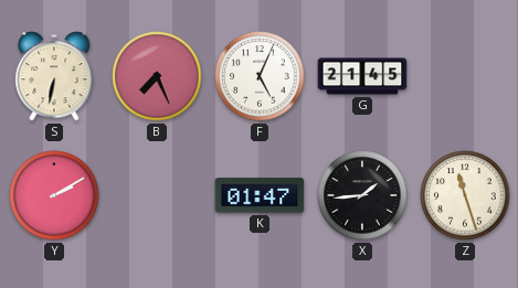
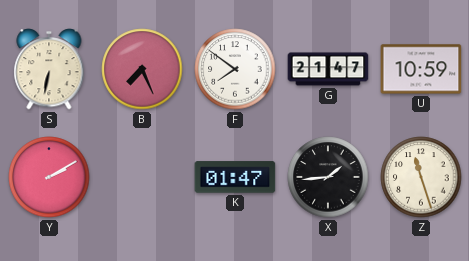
F: 5:04 -> 7:51
G: 21:45 -> 21:47
U: none -> 10:59
